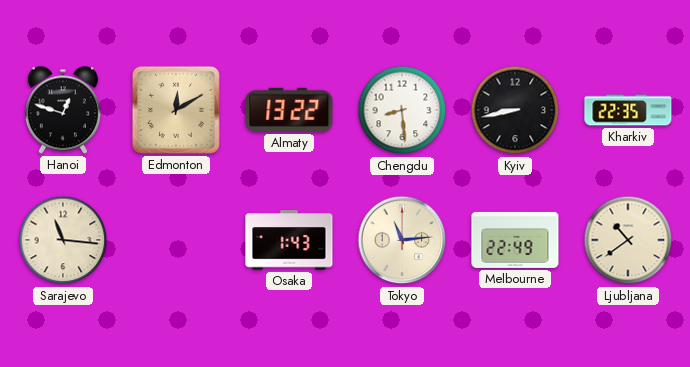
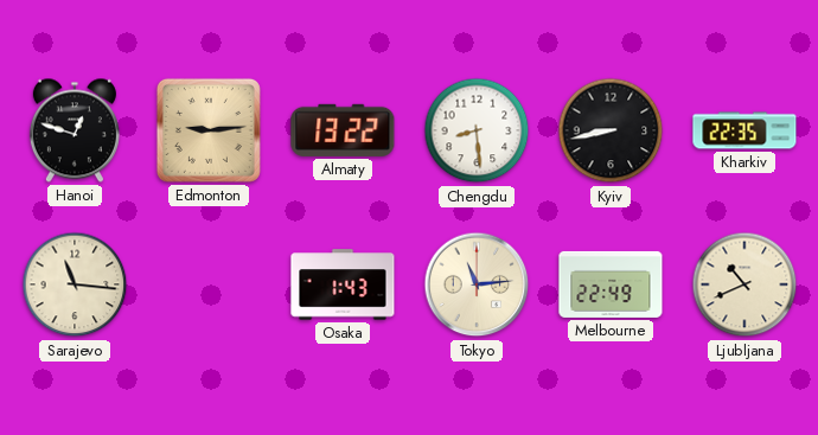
Edmonton: 12:10 -> 9:14
Ljubljana: 10:39 -> 10:41
